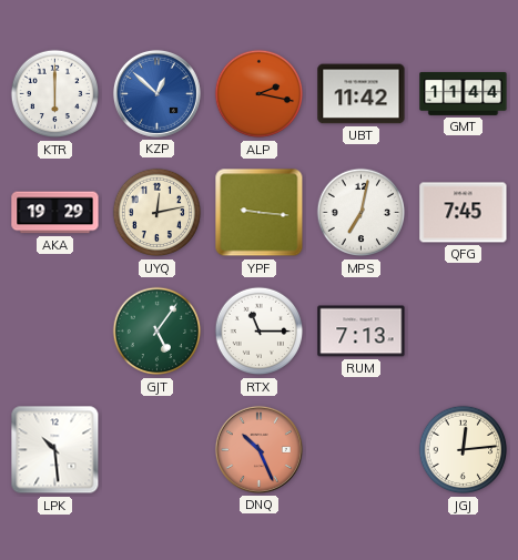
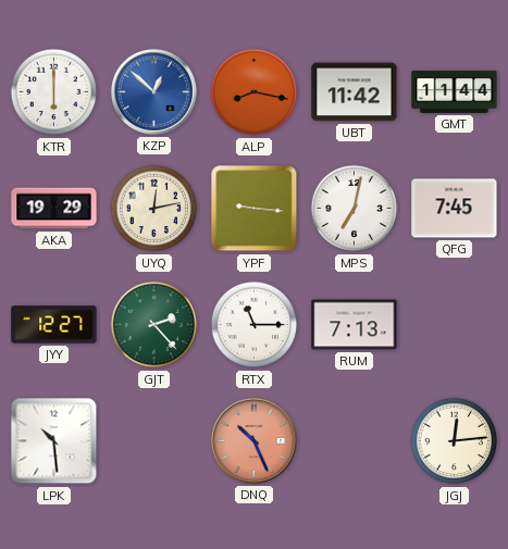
ALP: 2:17 -> 8:17
JYY: none -> 12:27
GJT: 5:06 -> 2:23
